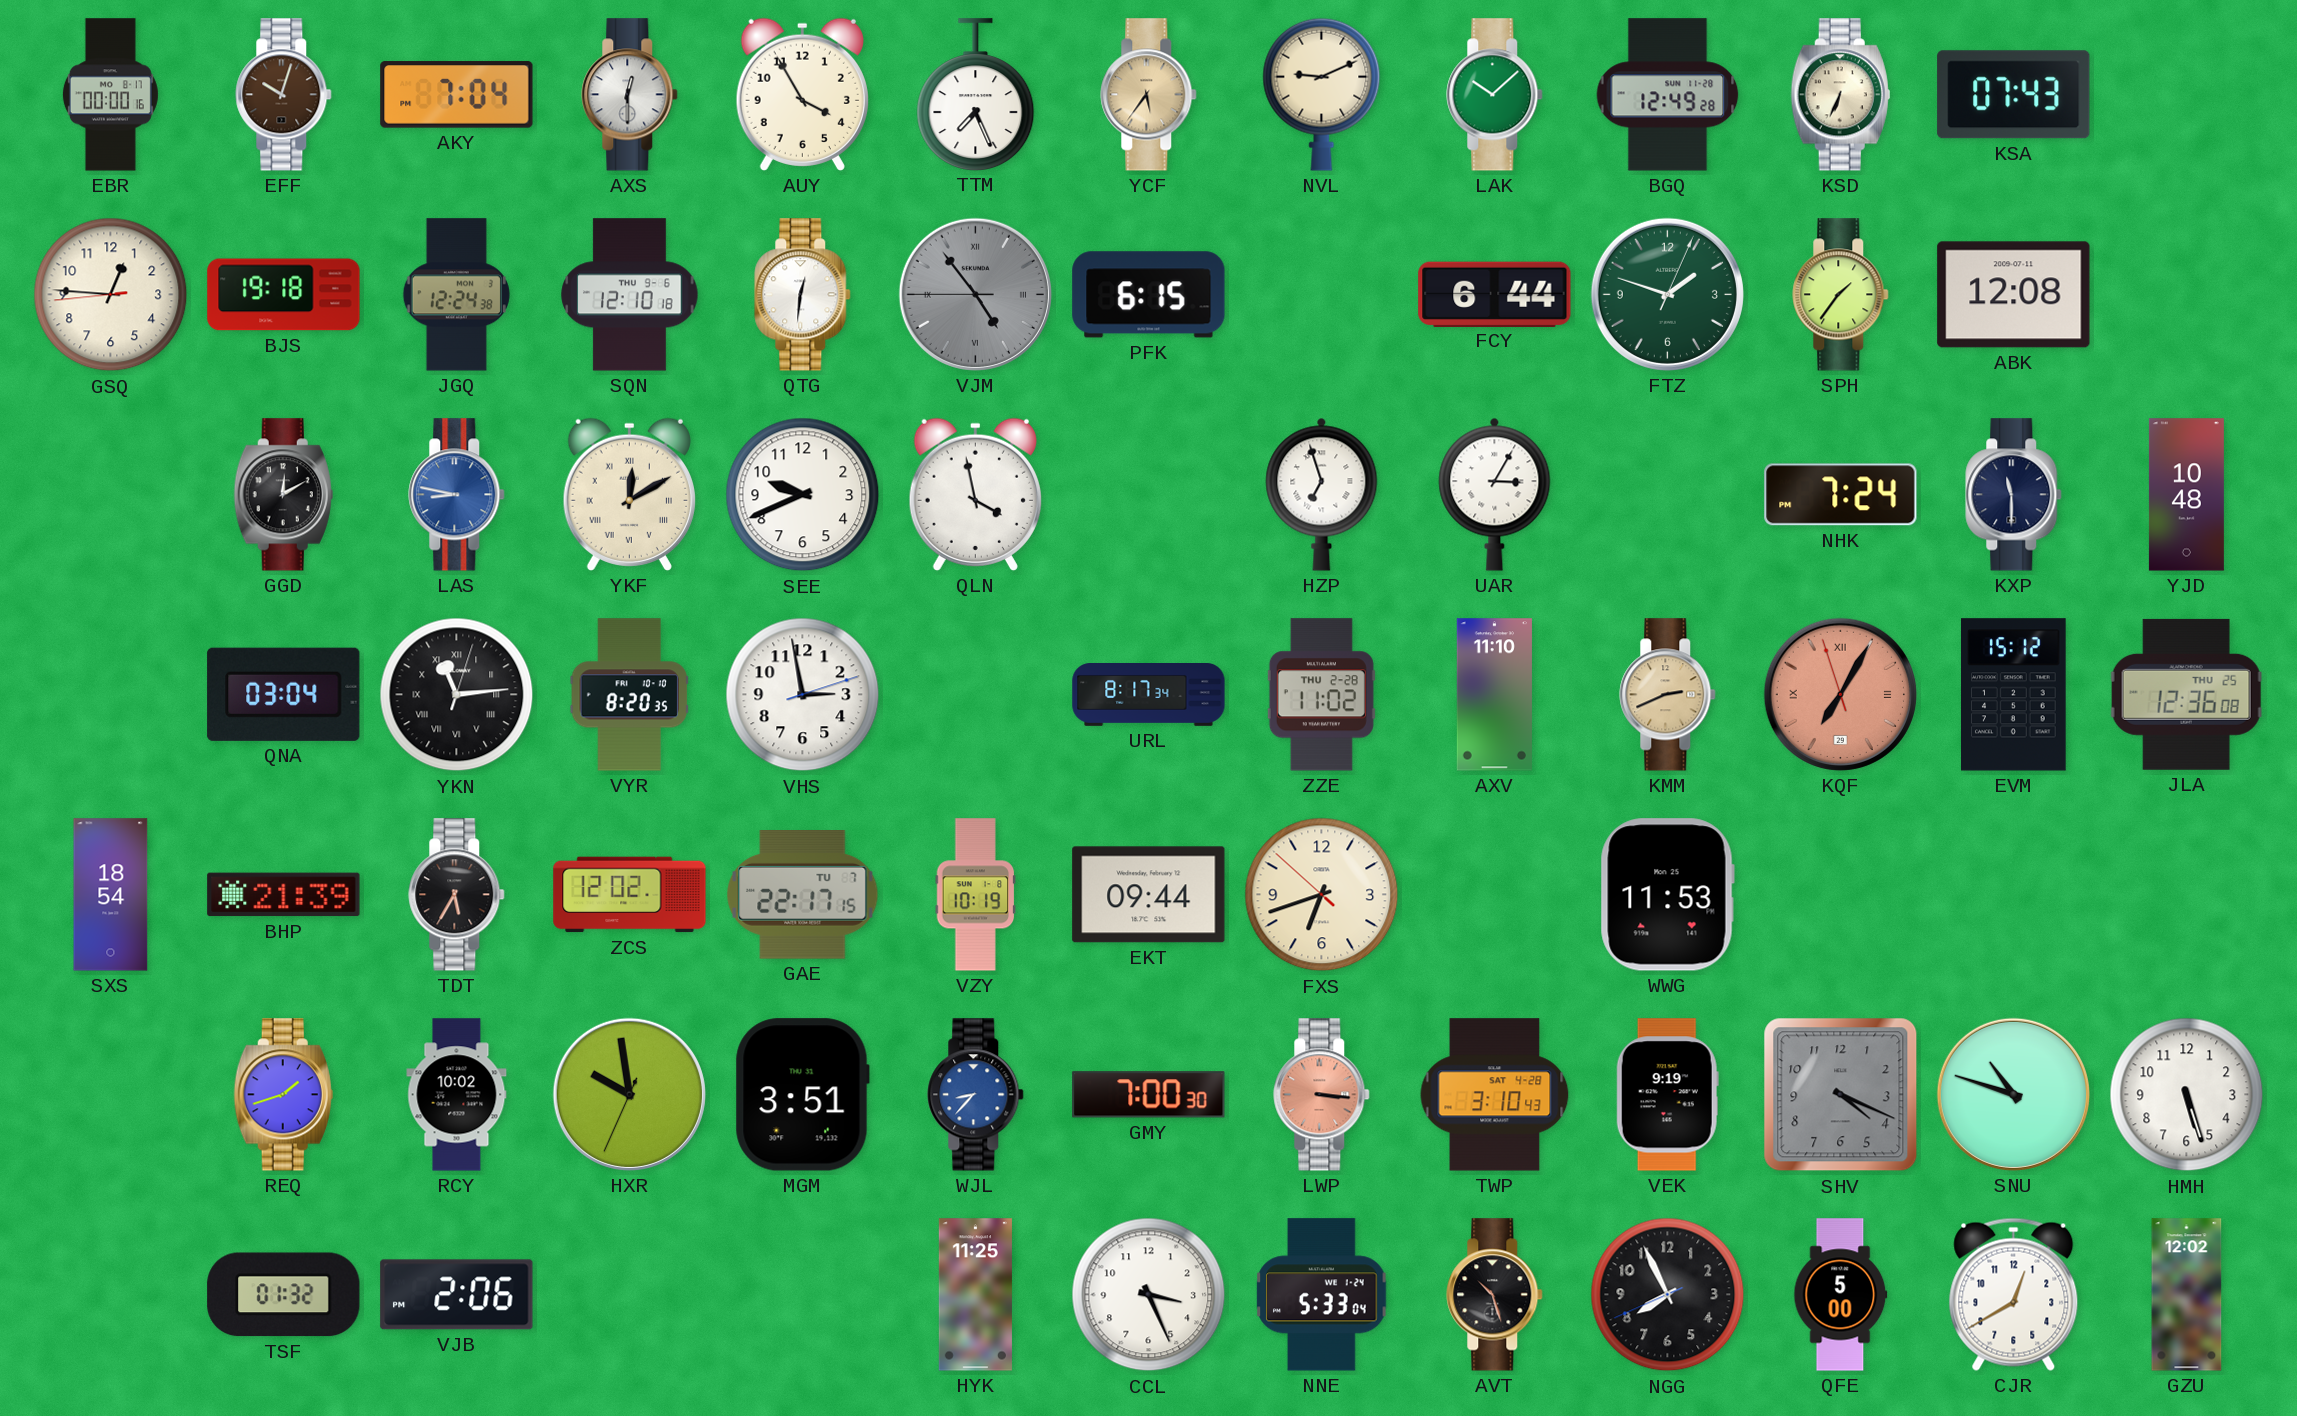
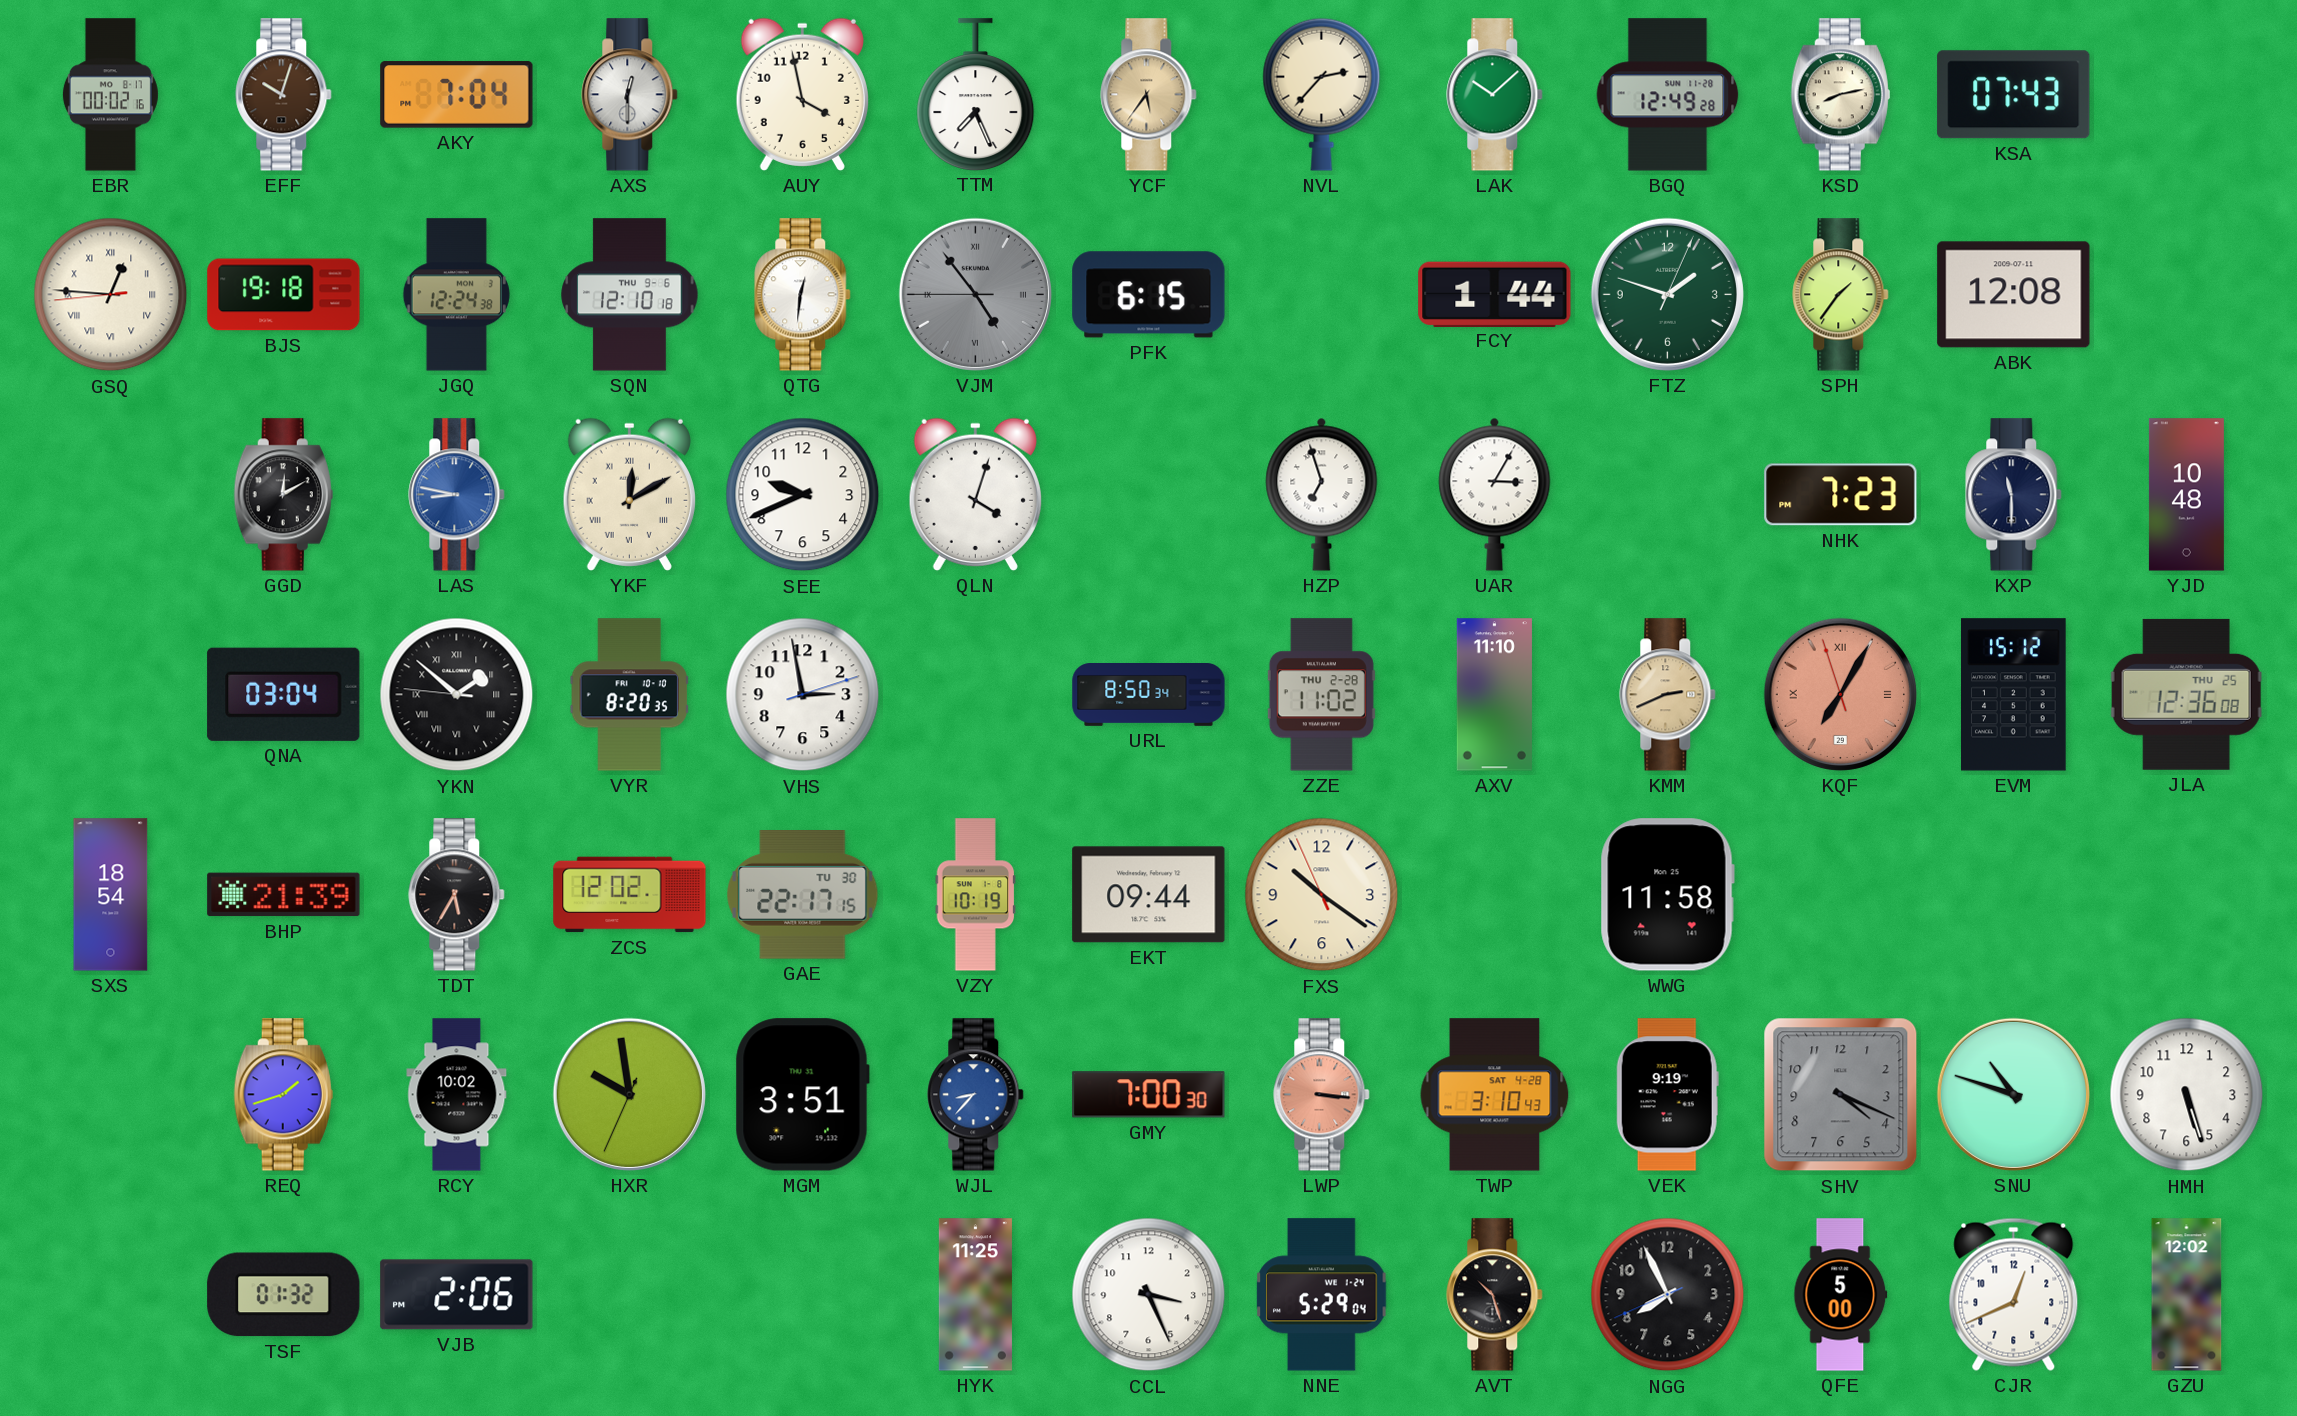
EBR: 00:00 -> 00:02
AUY: 3:55 -> 3:58
NVL: 9:11 -> 2:37
KSD: 6:34 -> 8:13
GSQ numerals: Arabic -> Roman
FCY: 6:44 -> 1:44
QLN: 3:58 -> 4:03
NHK: 7:24 -> 7:23
YKN: 11:14 -> 1:51
URL: 8:17 -> 8:50
GAE date: TU 7 -> TU 30
FXS: 6:41 -> 10:20
WWG: 11:53 -> 11:58
NNE: 5:33 -> 5:29
CJR: 12:40 -> 12:41
